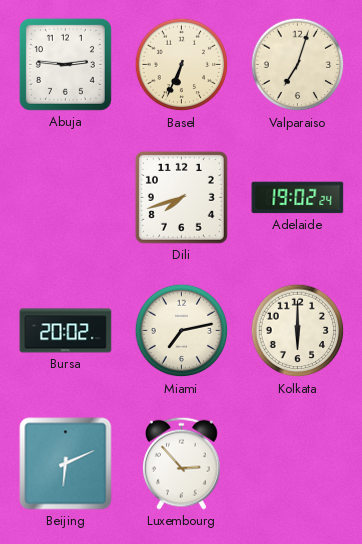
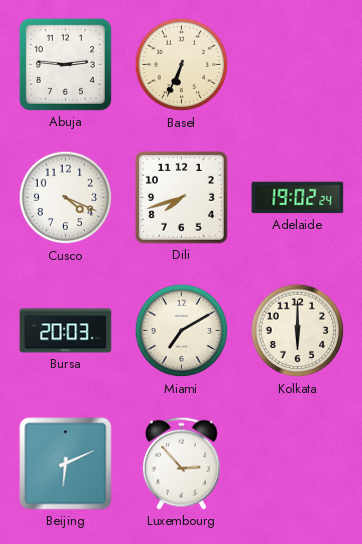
Valparaiso: 7:03 -> none
Cusco: none -> 4:19
Bursa: 20:02 -> 20:03
Miami: 7:13 -> 7:10
